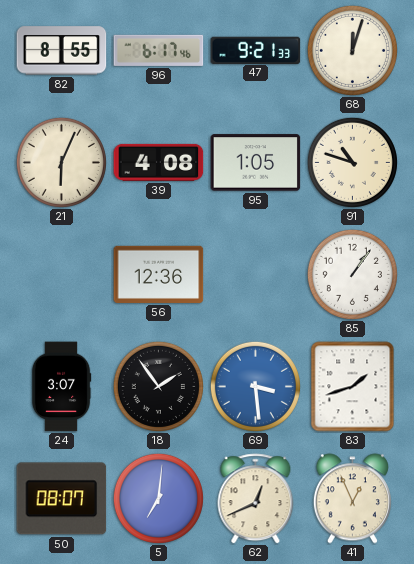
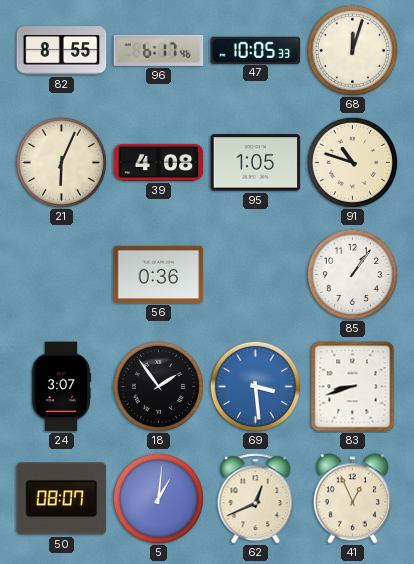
47: 9:21 -> 10:05
56: 12:36 -> 0:36
83: 1:42 -> 8:42
5: 7:01 -> 1:01
